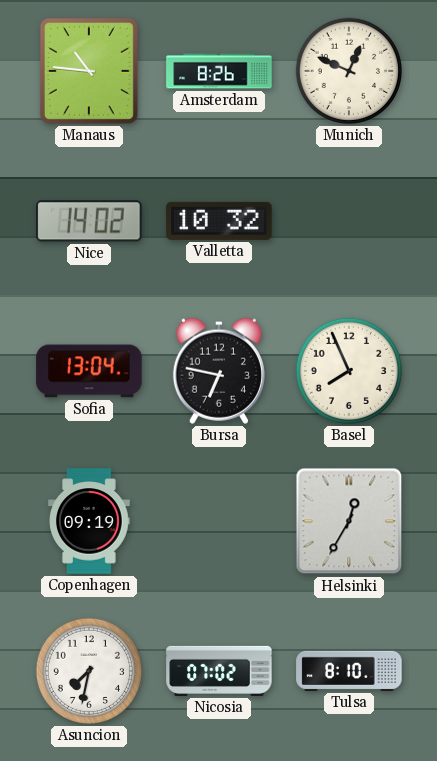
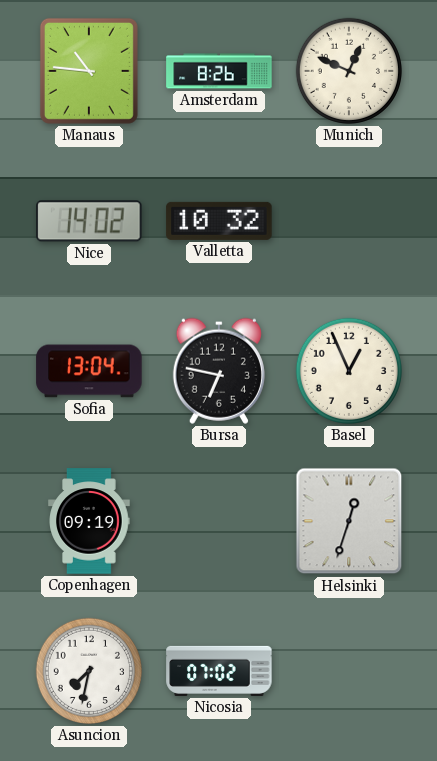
Basel: 7:56 -> 12:56
Helsinki: 12:35 -> 12:33
Tulsa: 8:10 -> none
